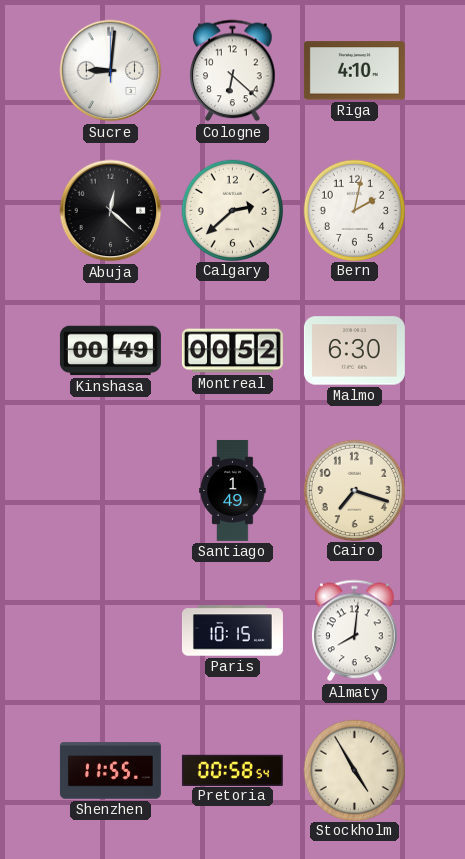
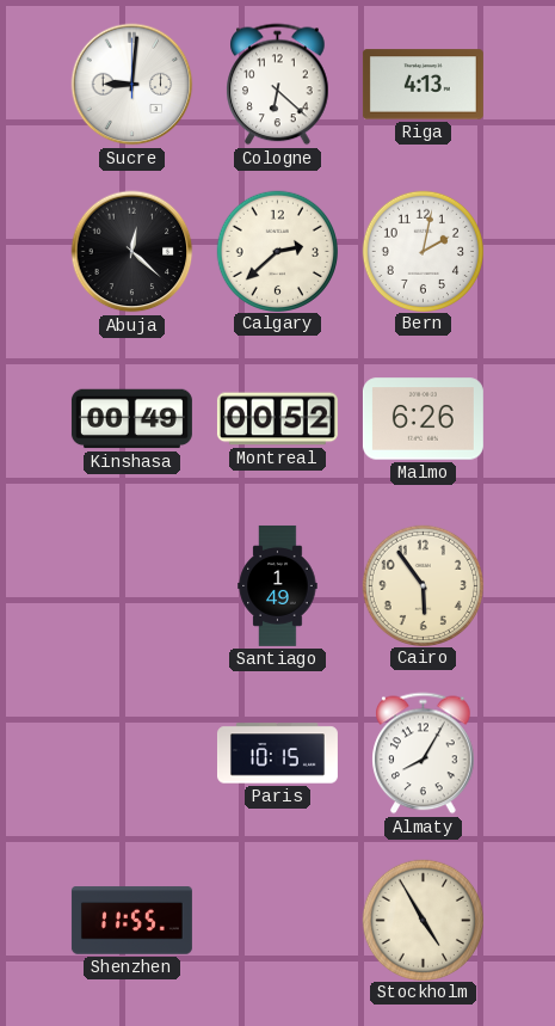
Riga: 4:10 -> 4:13
Malmo: 6:30 -> 6:26
Cairo: 7:18 -> 5:54
Almaty: 8:01 -> 8:05
Pretoria: 00:58 -> none
